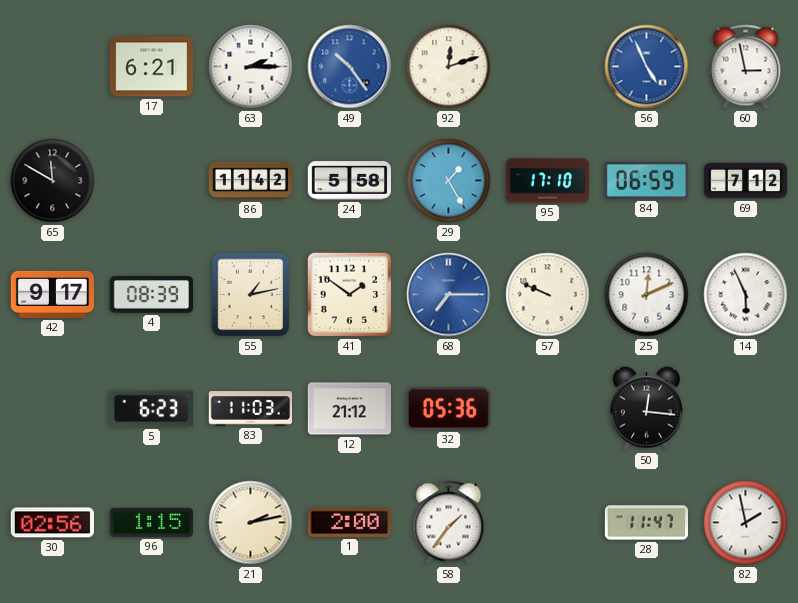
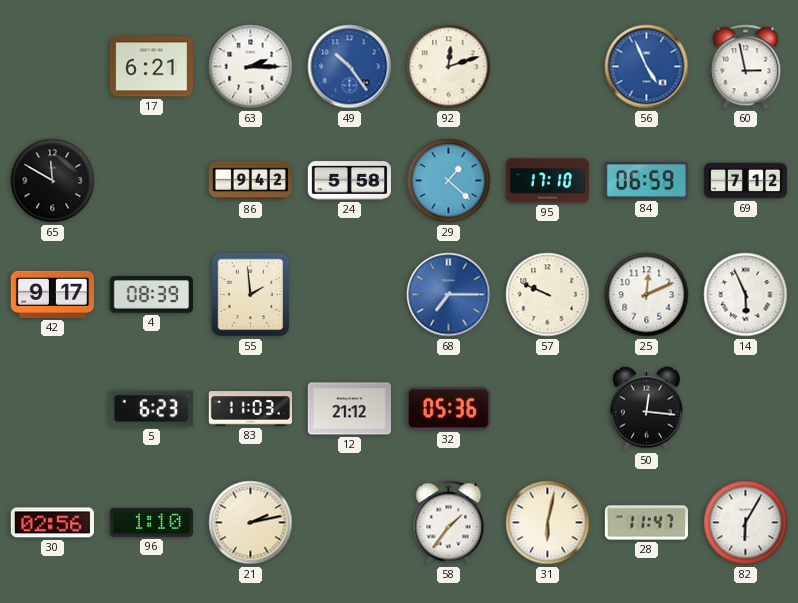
86: 11:42 -> 9:42
29: 1:25 -> 1:22
55: 1:13 -> 1:59
41: 1:51 -> none
96: 1:15 -> 1:10
1: 2:00 -> none
31: none -> 6:02
82: 1:58 -> 6:05
